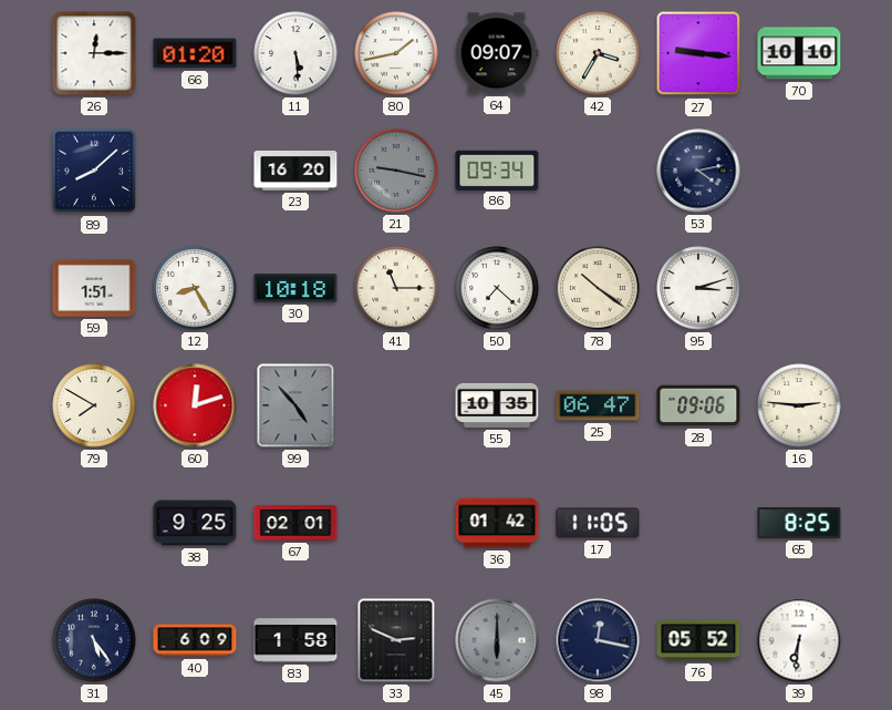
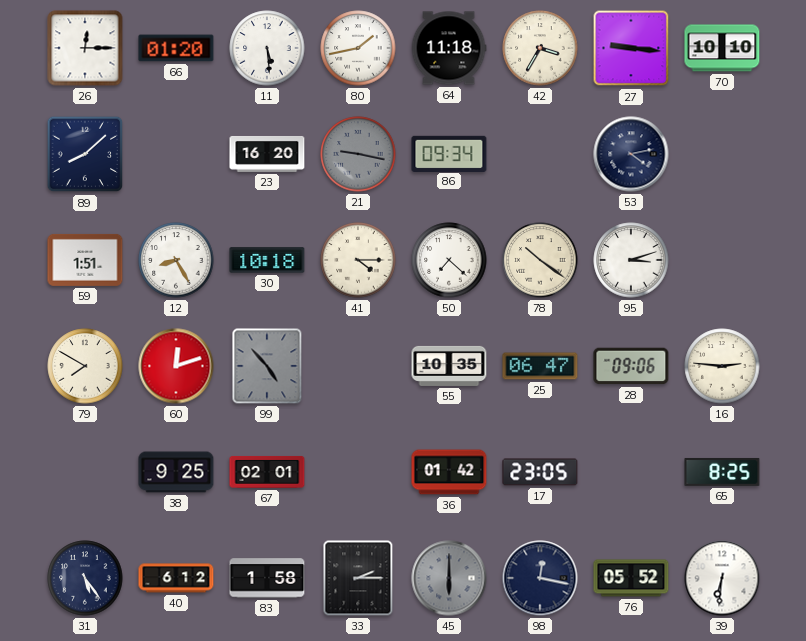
64: 09:07 -> 11:18
41: 11:15 -> 4:15
17: 11:05 -> 23:05
40: 6:09 -> 6:12
33: 2:49 -> 2:15
